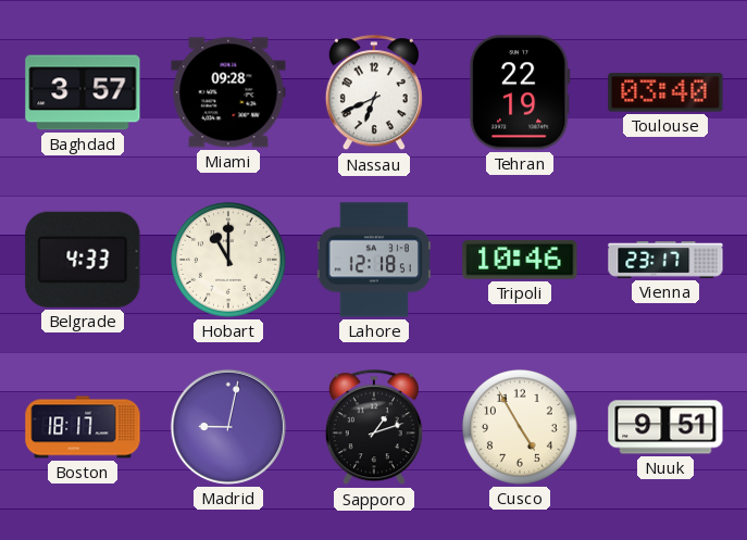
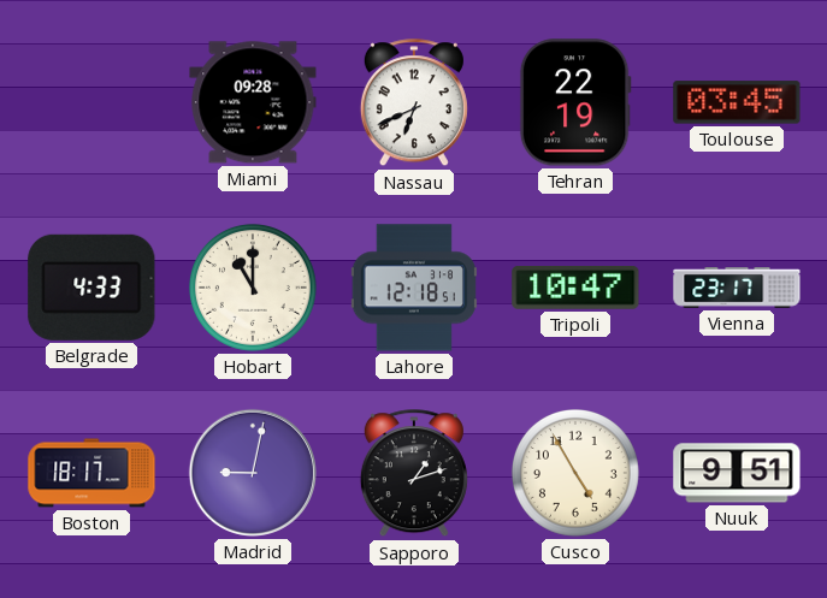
Baghdad: 3:57 -> none
Toulouse: 03:40 -> 03:45
Tripoli: 10:46 -> 10:47
